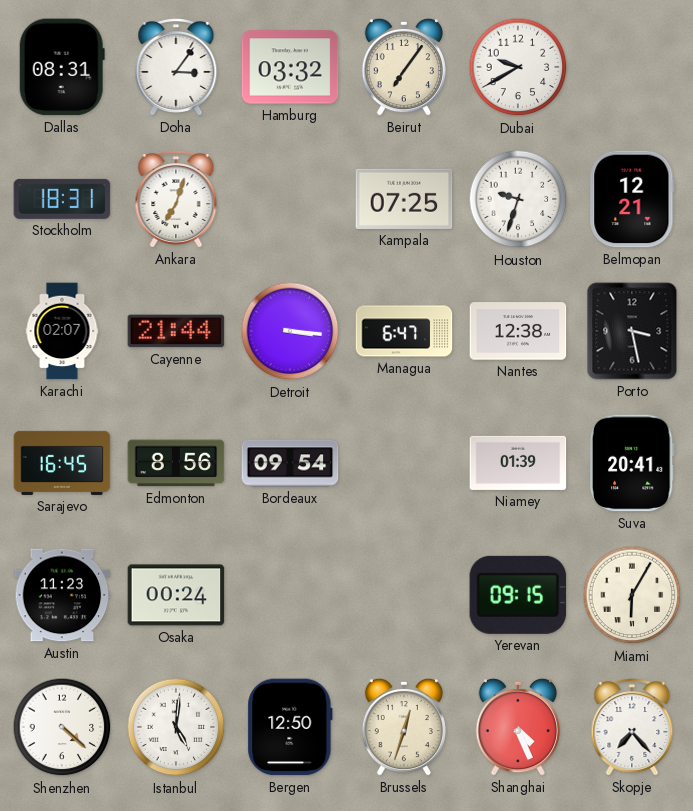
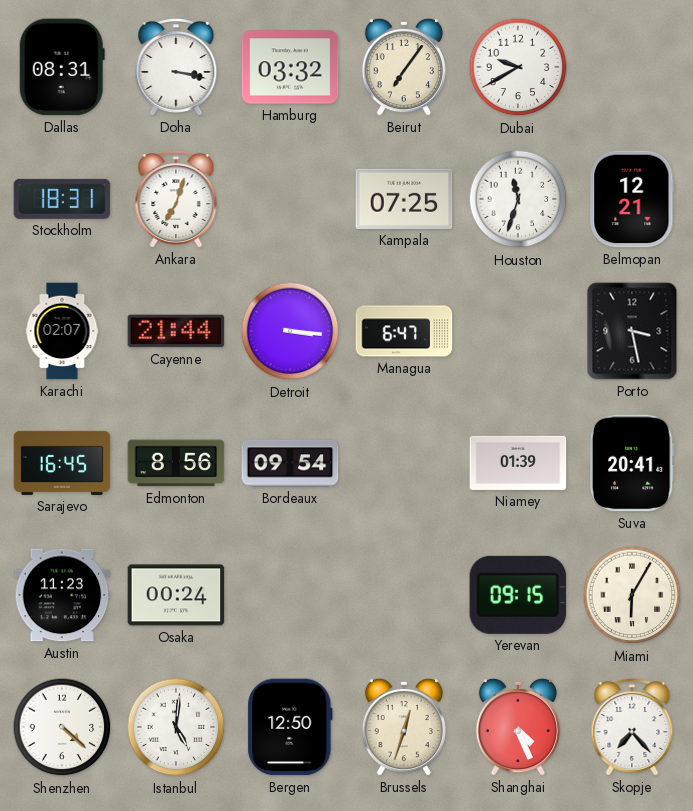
Doha: 3:06 -> 3:17
Houston: 9:33 -> 11:33
Nantes: 12:38 -> none
